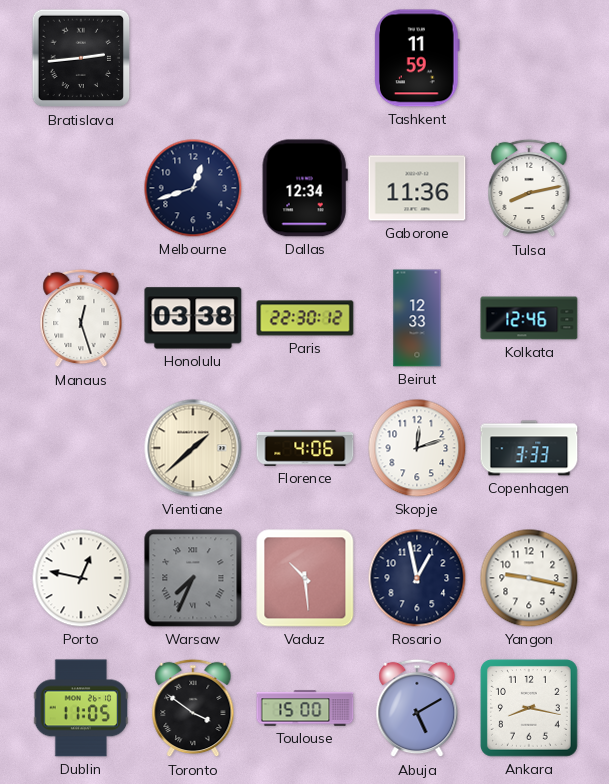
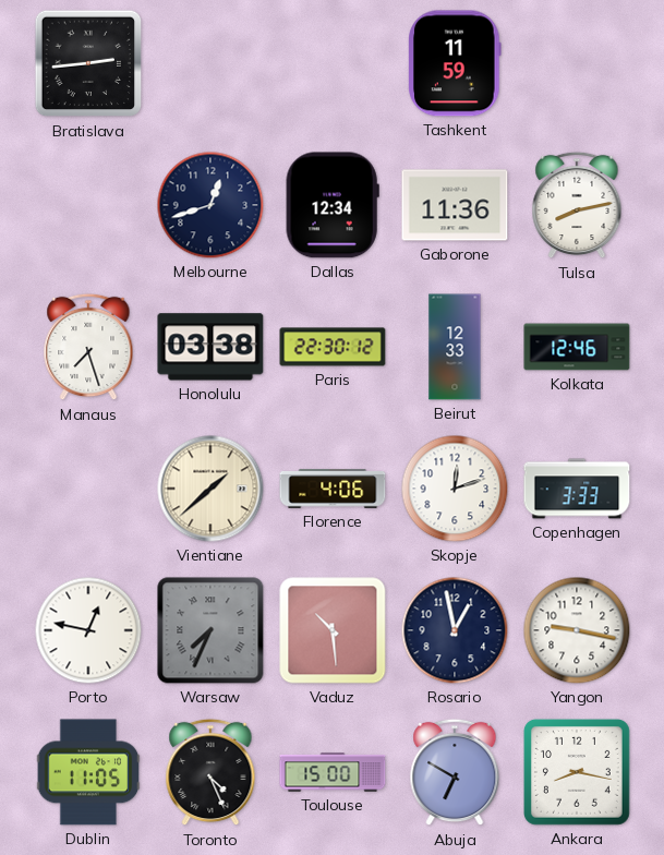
Manaus: 12:27 -> 7:27
Toronto: 3:51 -> 4:26
Abuja: 5:10 -> 6:50
